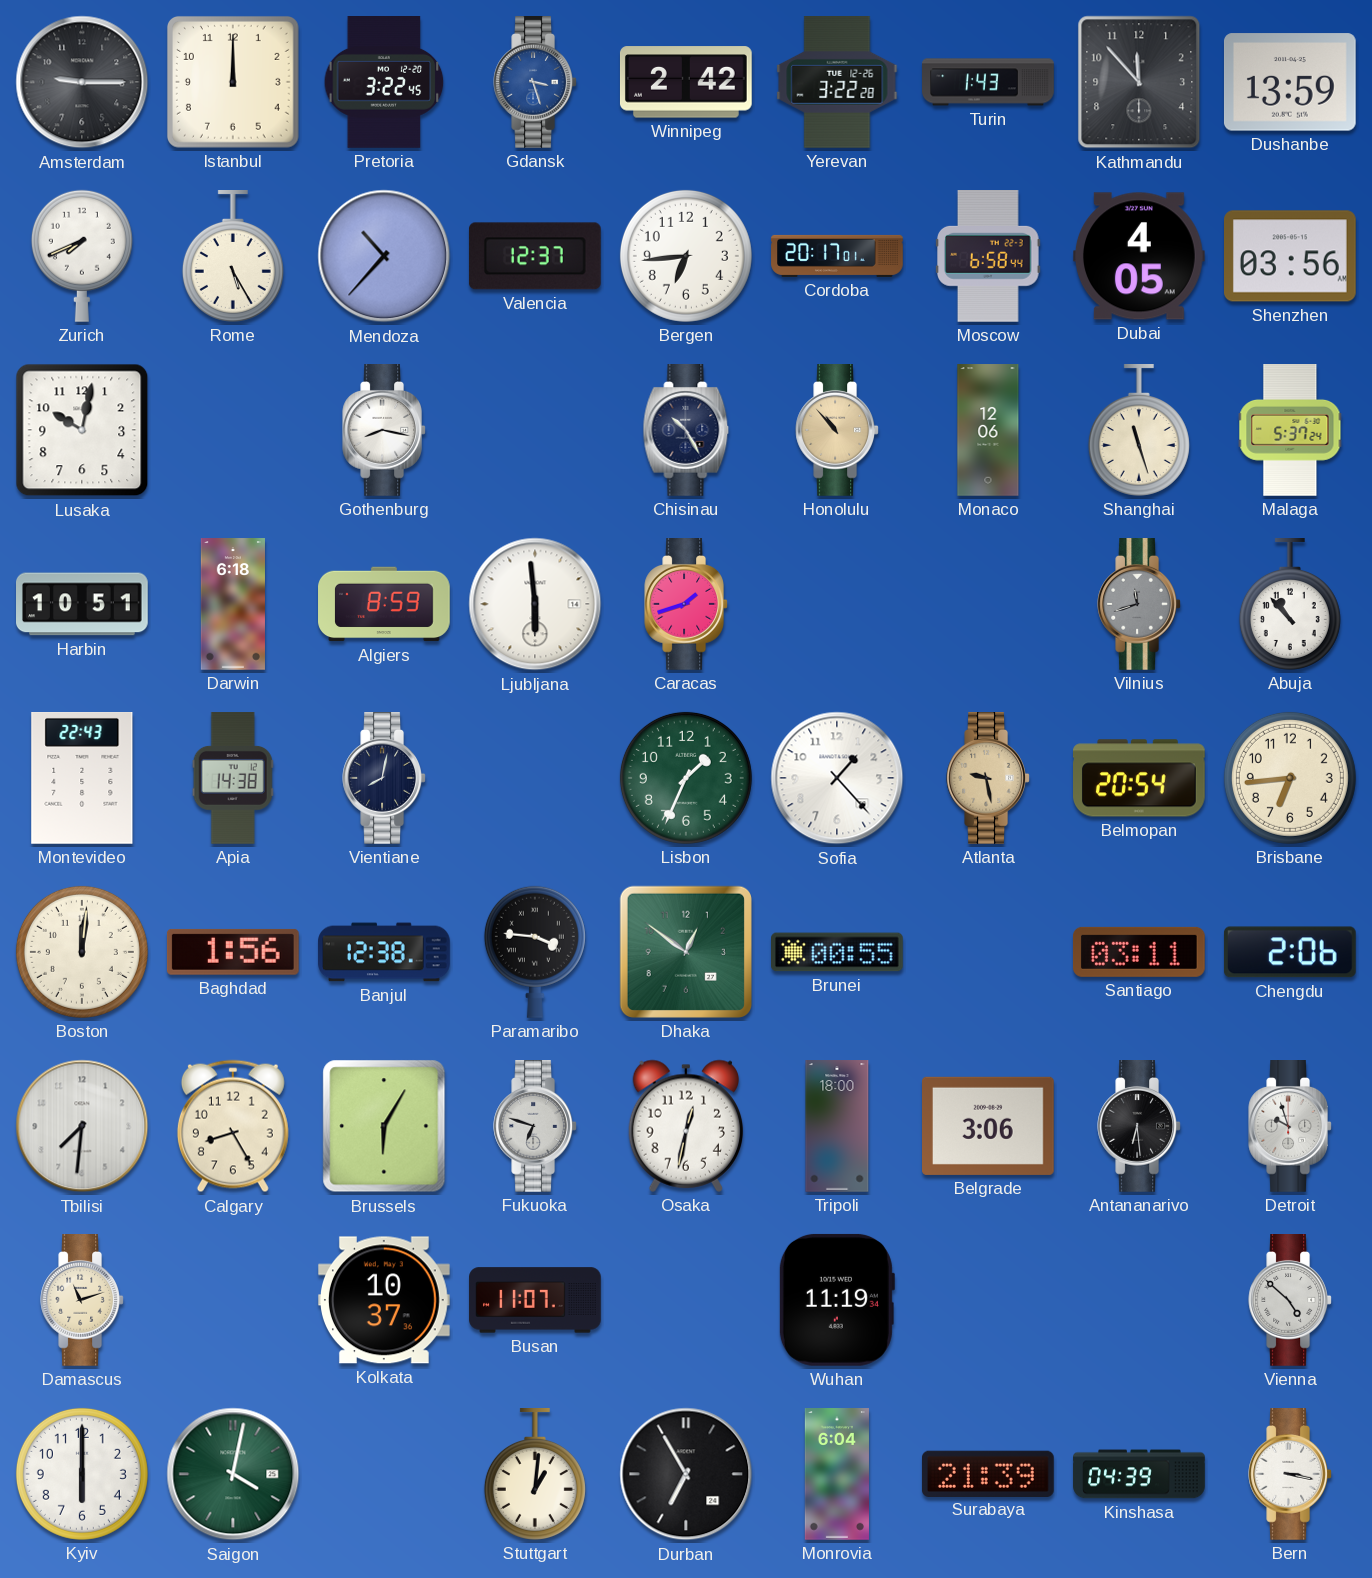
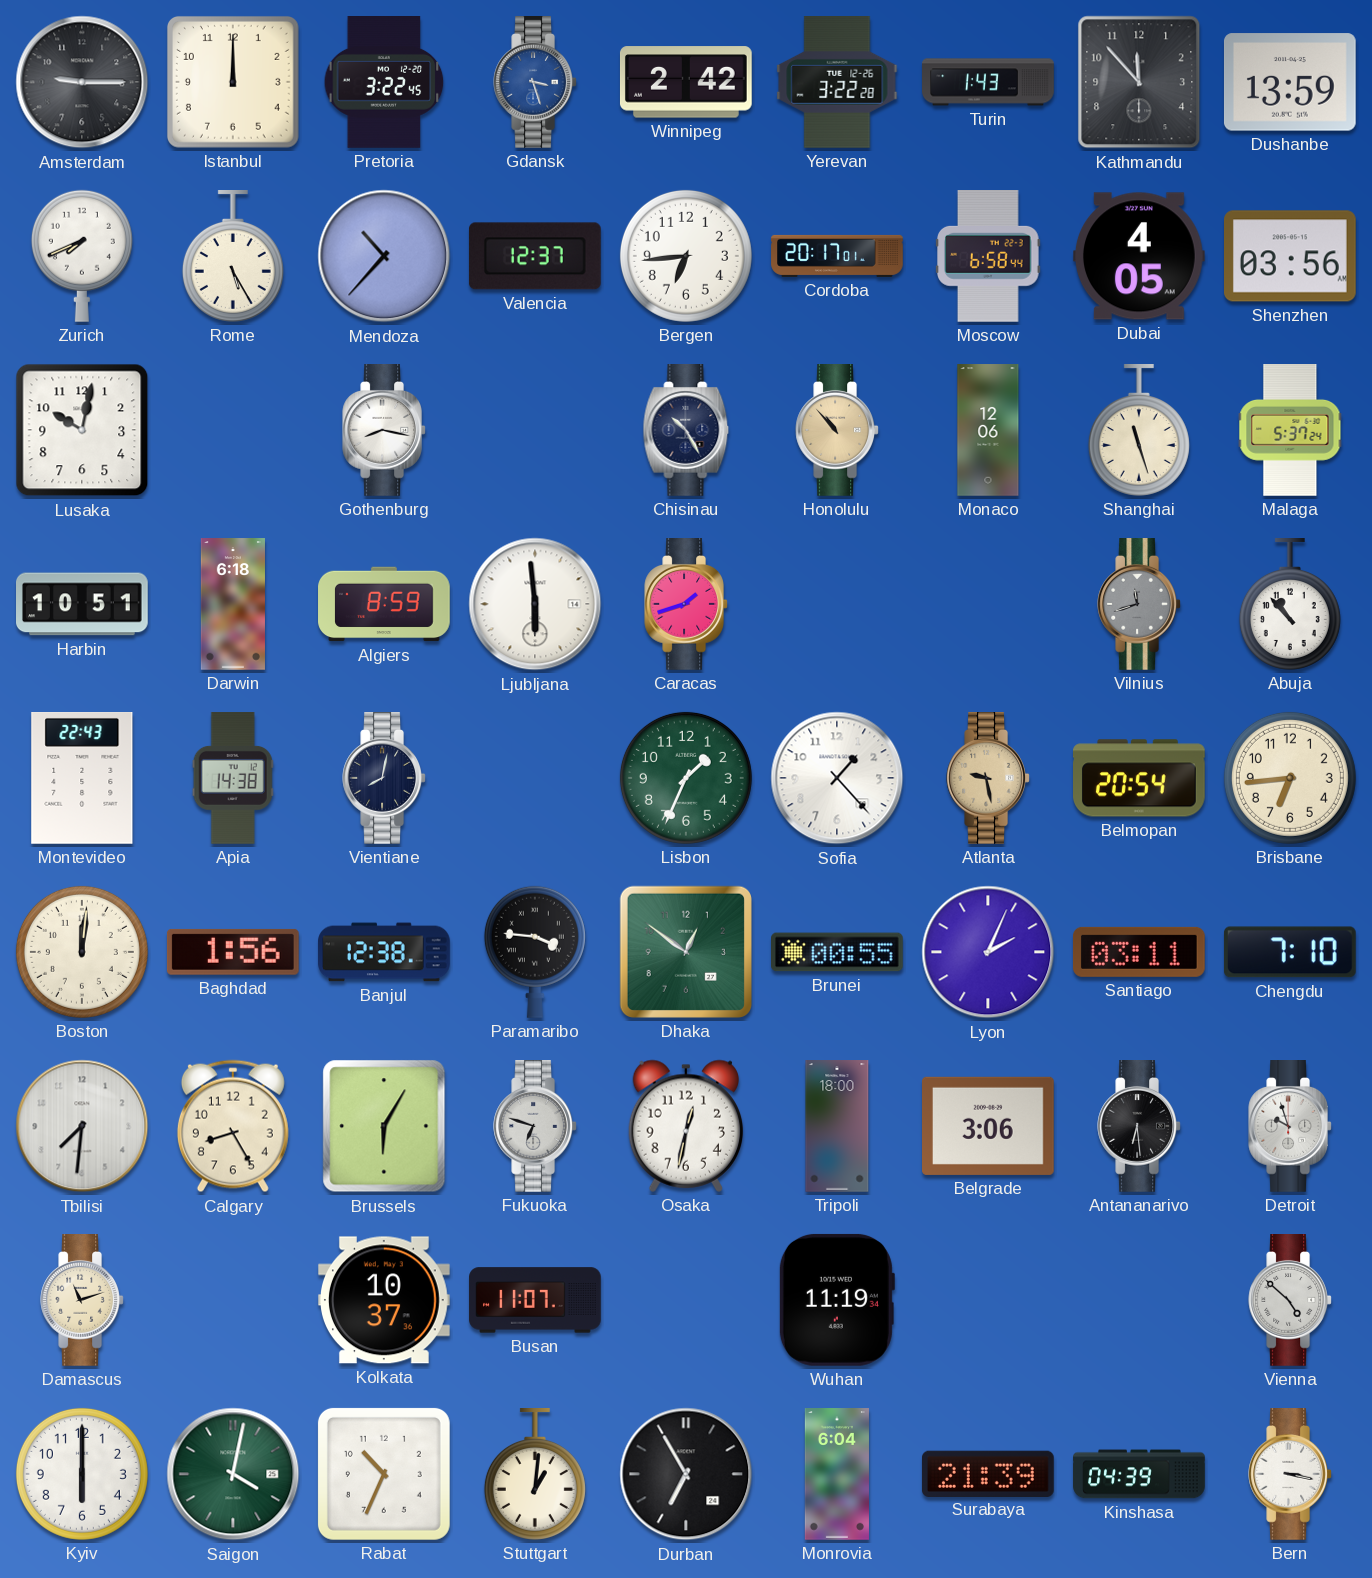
Lyon: none -> 2:04
Chengdu: 2:06 -> 7:10
Rabat: none -> 10:34
